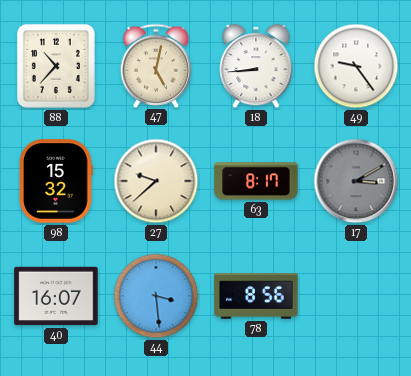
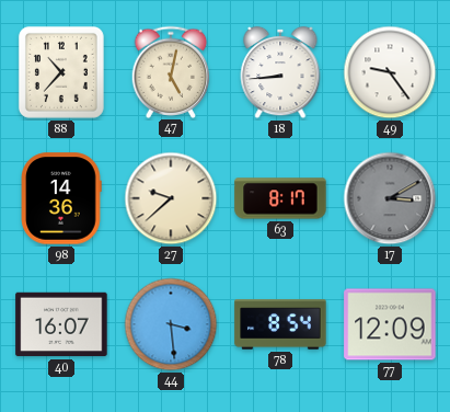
98: 15:32 -> 14:36
78: 8:56 -> 8:54
77: none -> 12:09
